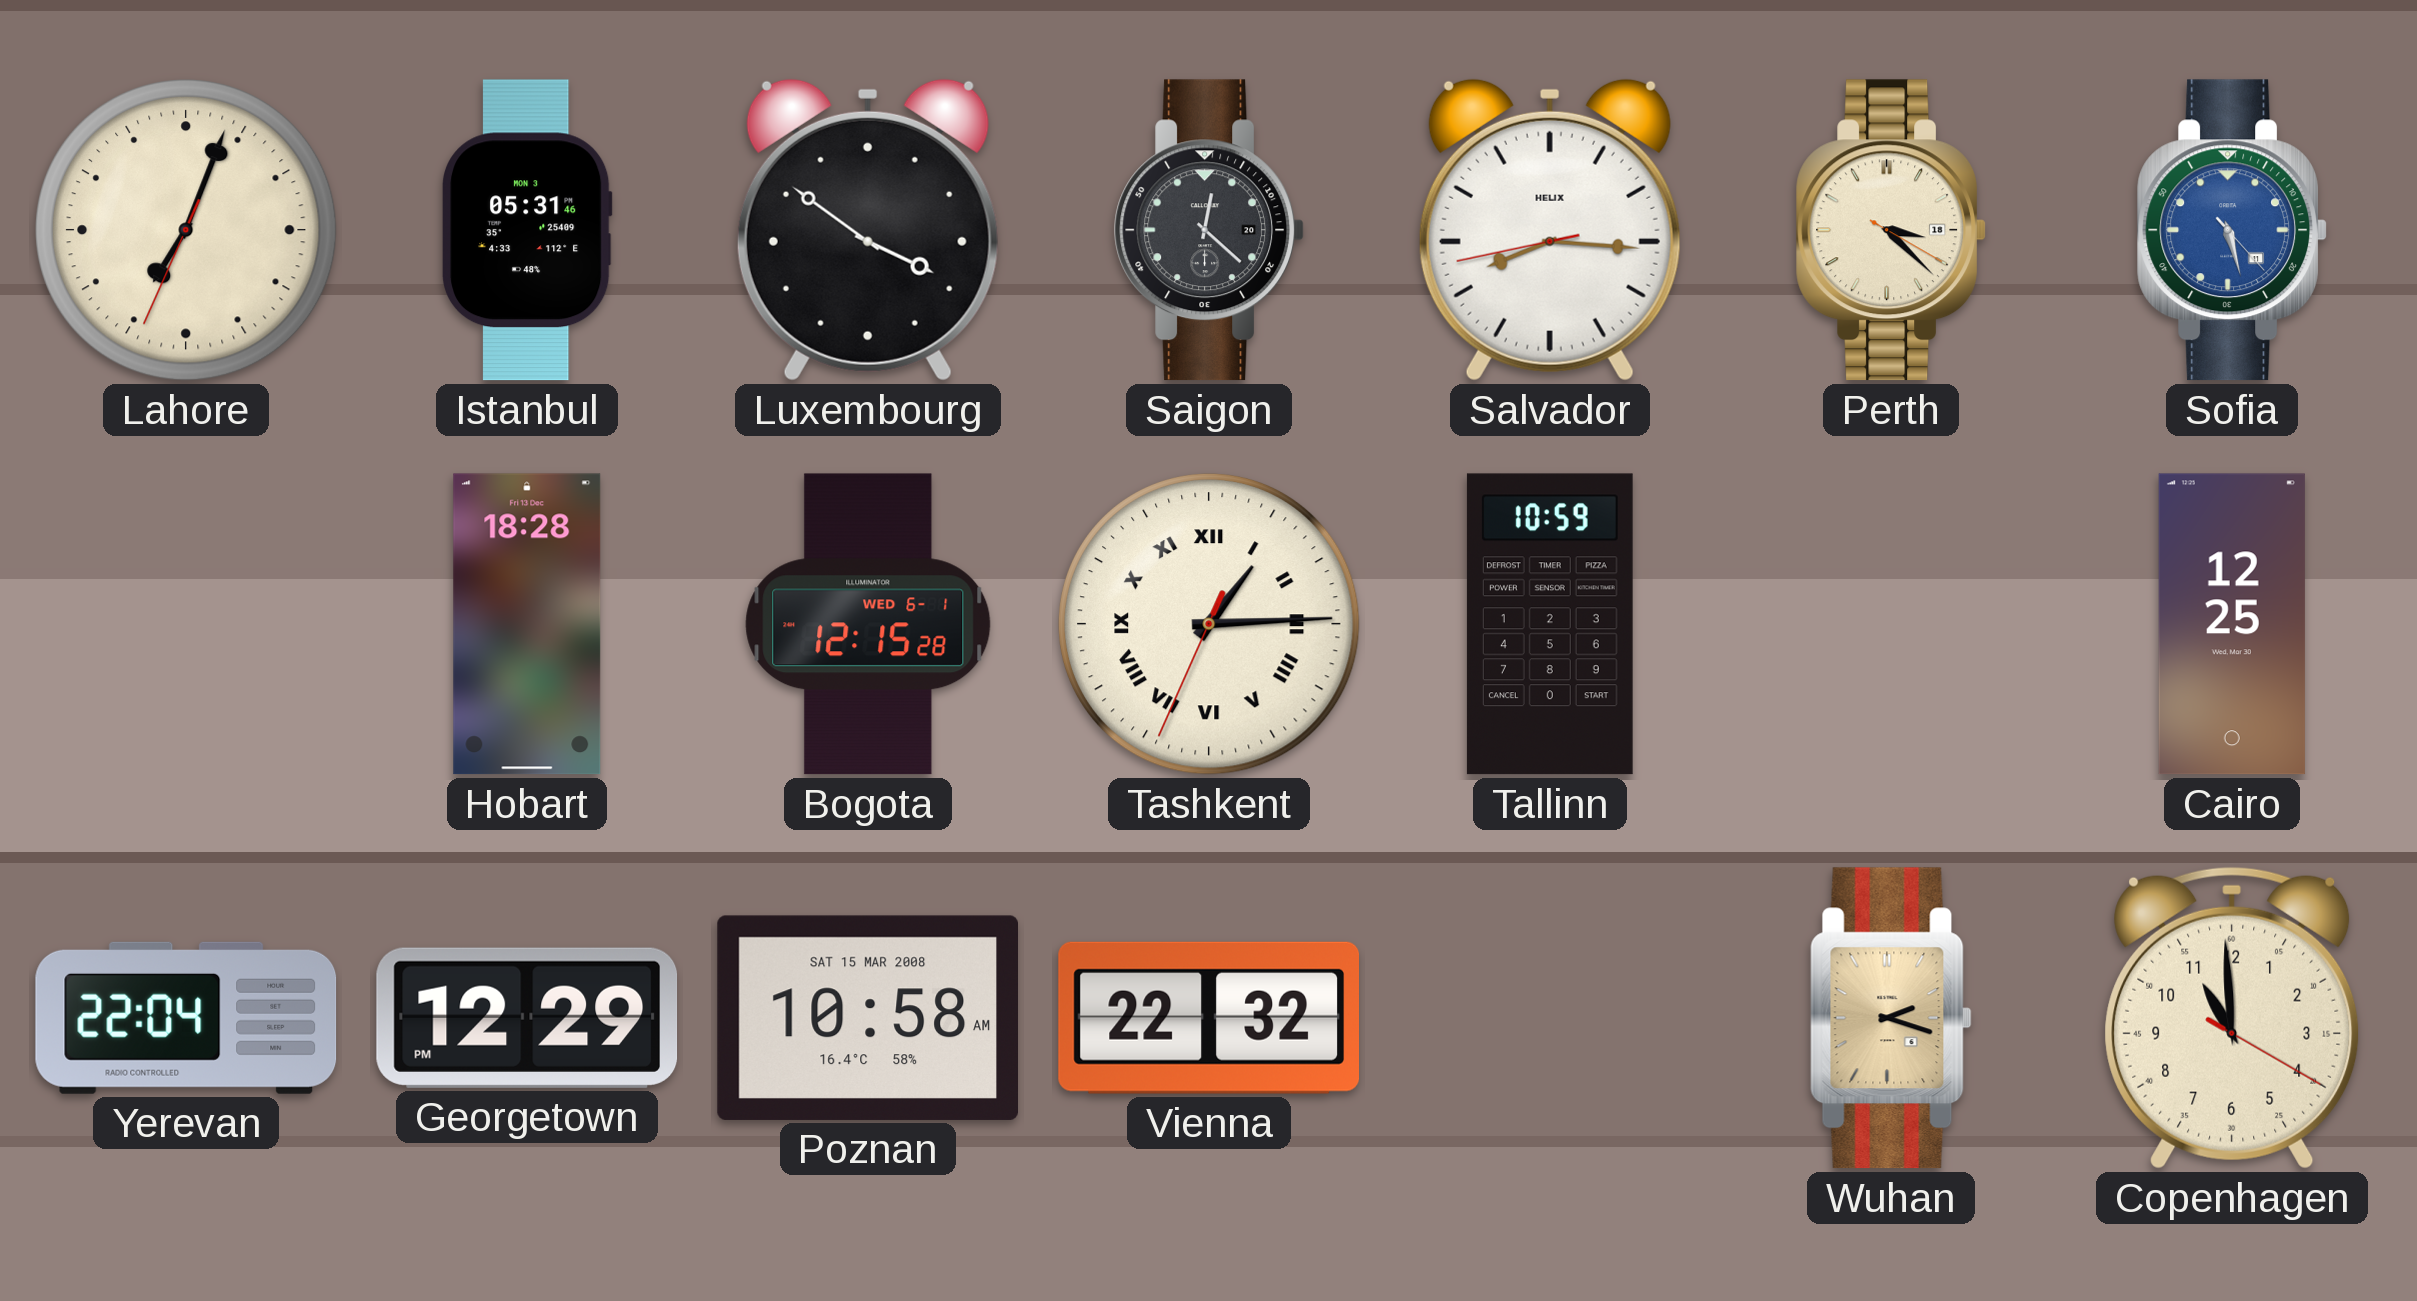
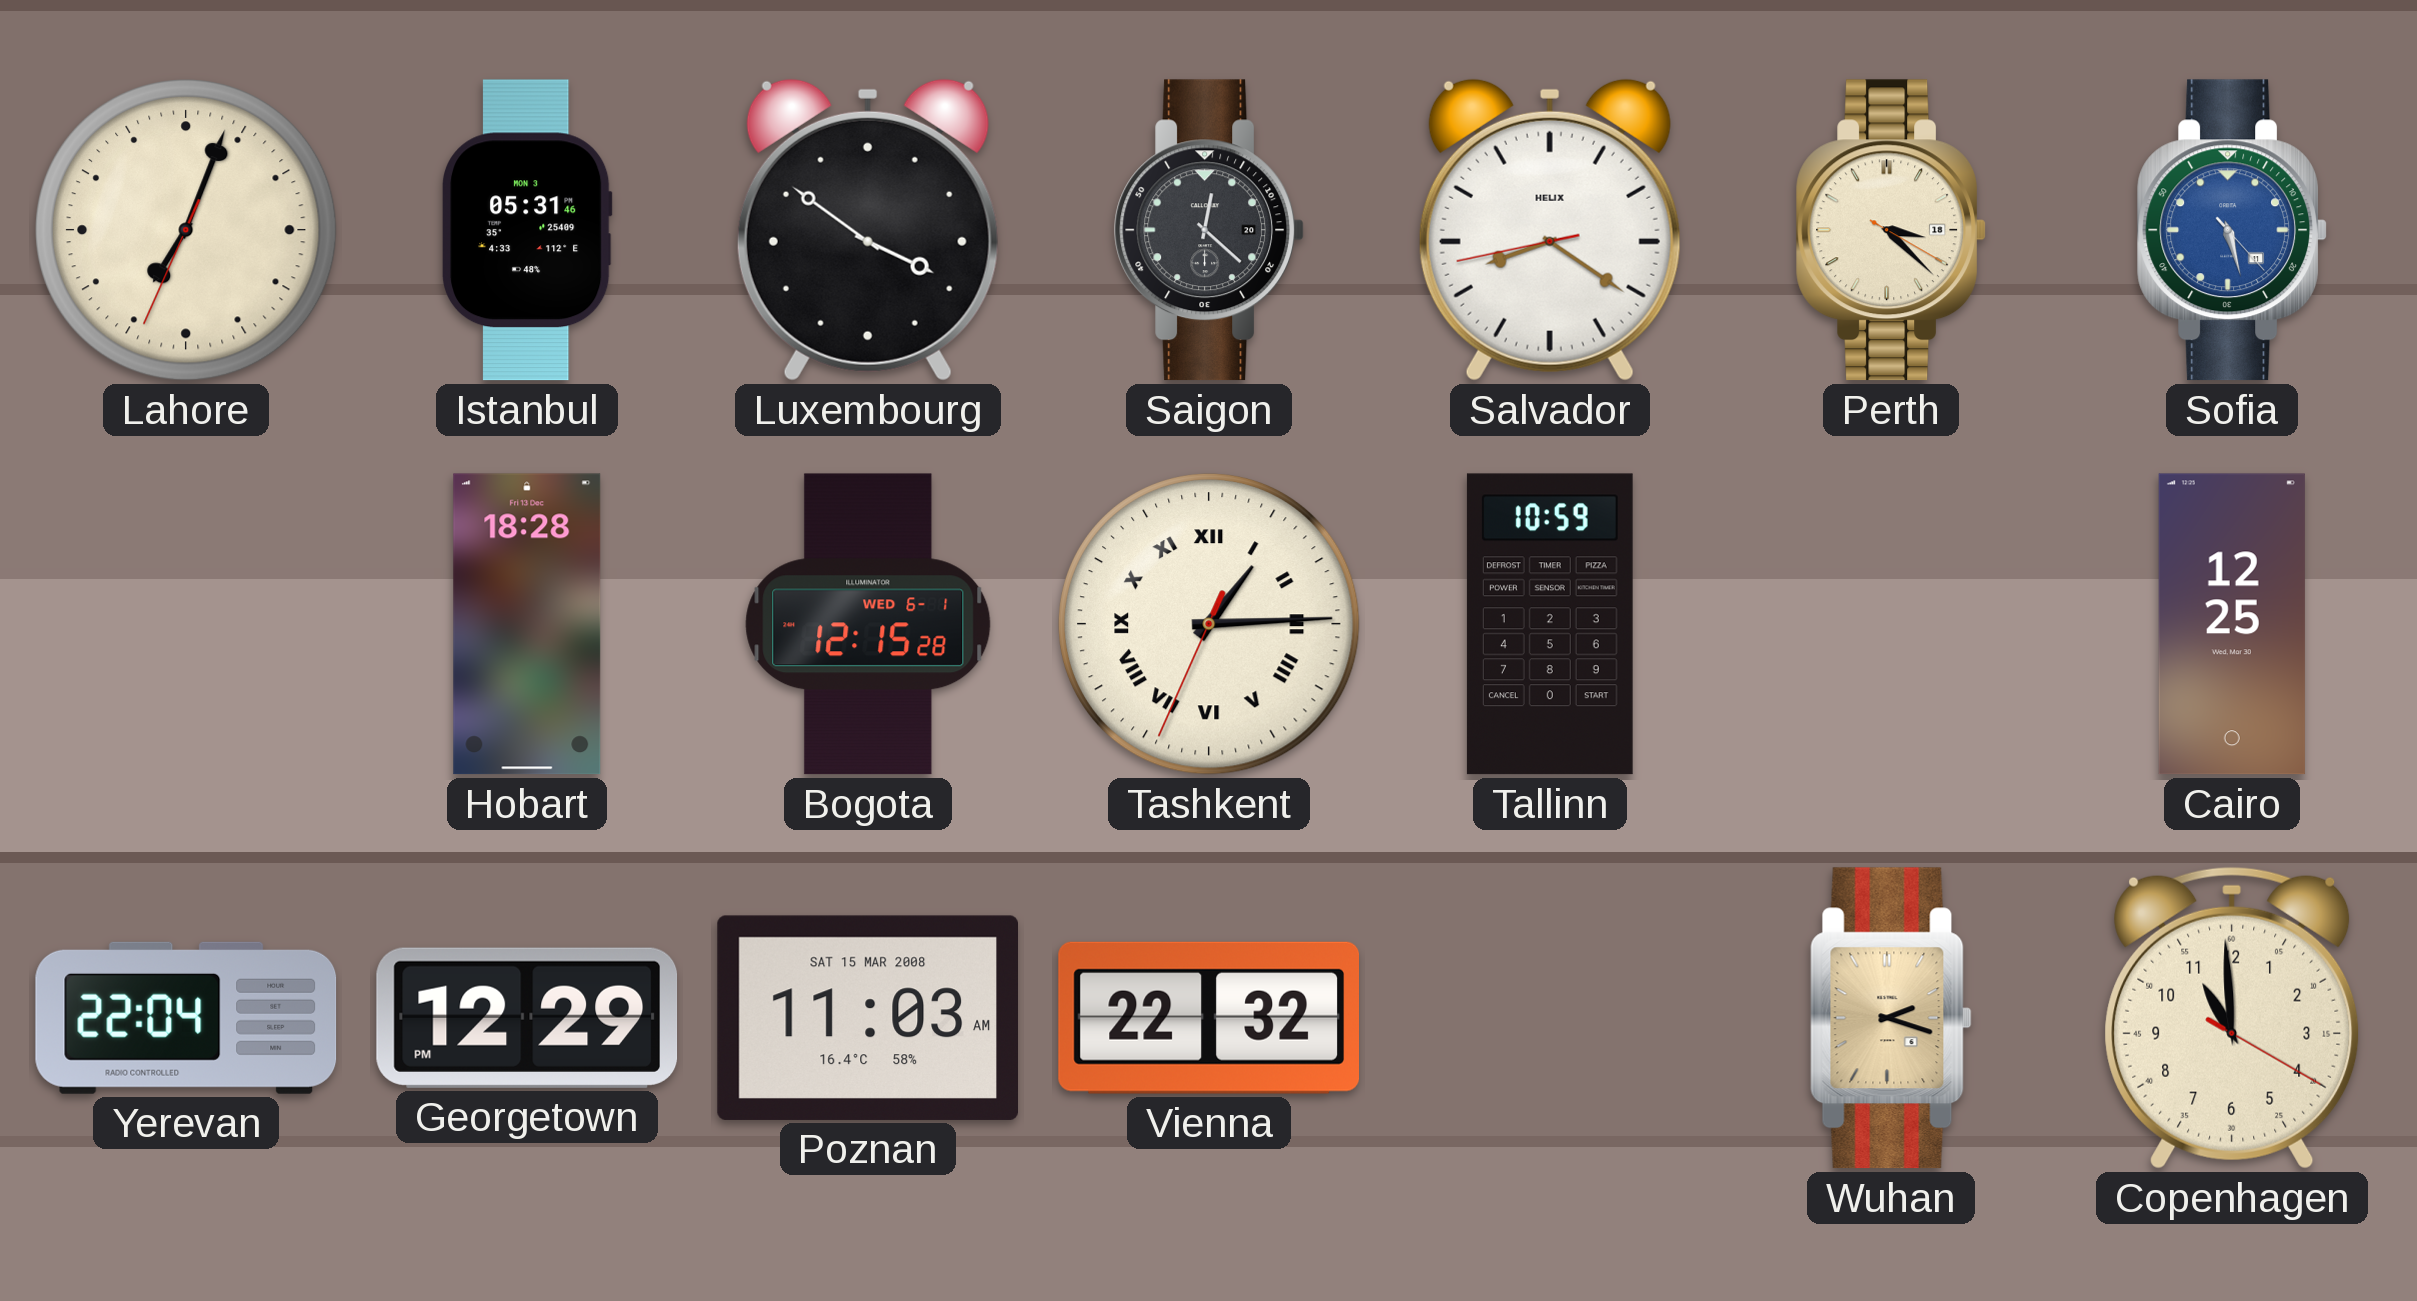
Salvador: 8:15 -> 8:20
Poznan: 10:58 -> 11:03
